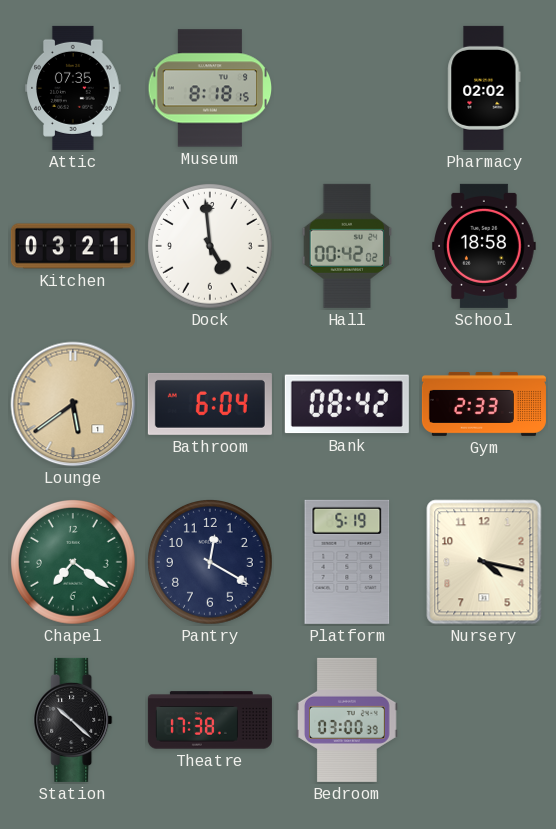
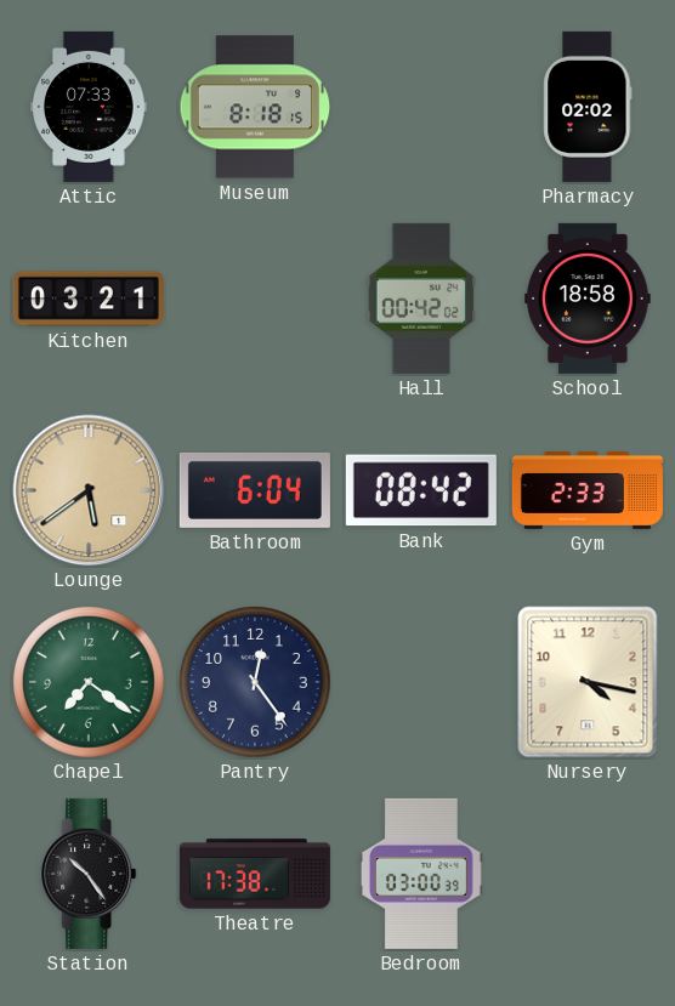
Attic: 07:35 -> 07:33
Dock: 4:59 -> none
Pantry: 12:20 -> 12:24
Platform: 5:19 -> none
Station: 10:22 -> 10:24
